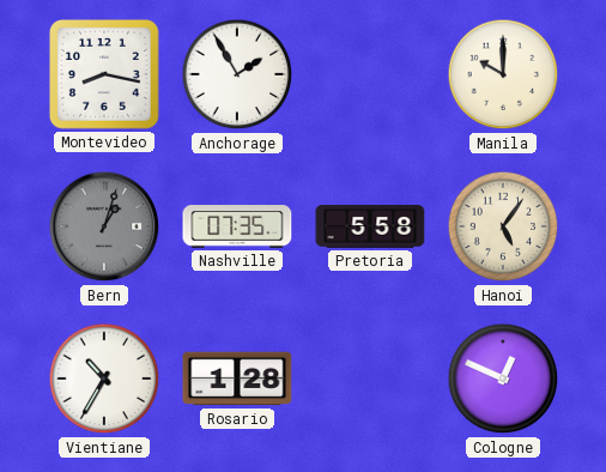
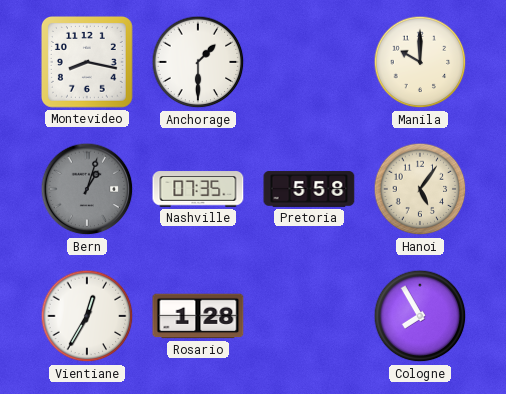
Anchorage: 1:55 -> 1:30
Vientiane: 10:35 -> 12:35
Cologne: 12:49 -> 7:55
